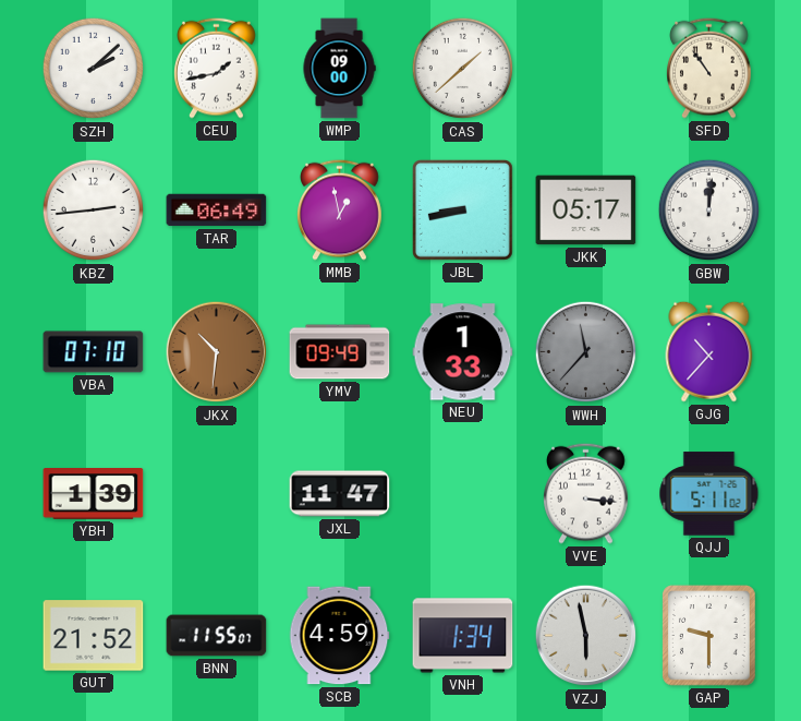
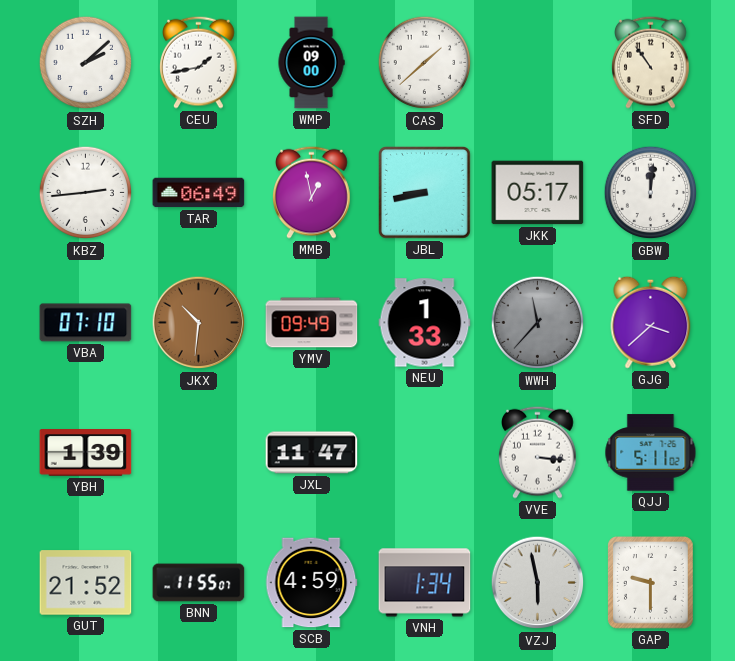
GJG: 10:37 -> 3:38
